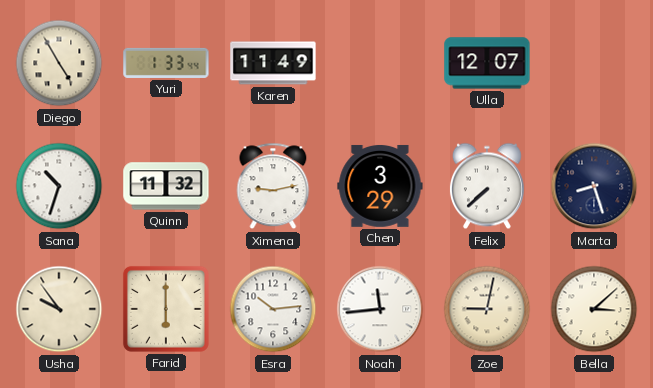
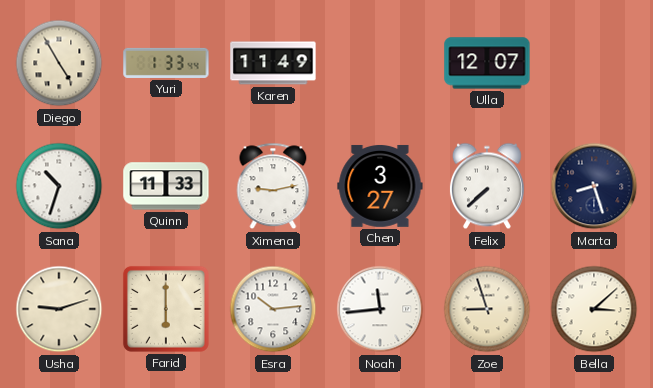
Quinn: 11:32 -> 11:33
Chen: 3:29 -> 3:27
Usha: 9:54 -> 9:12
Zoe: 9:02 -> 8:57
